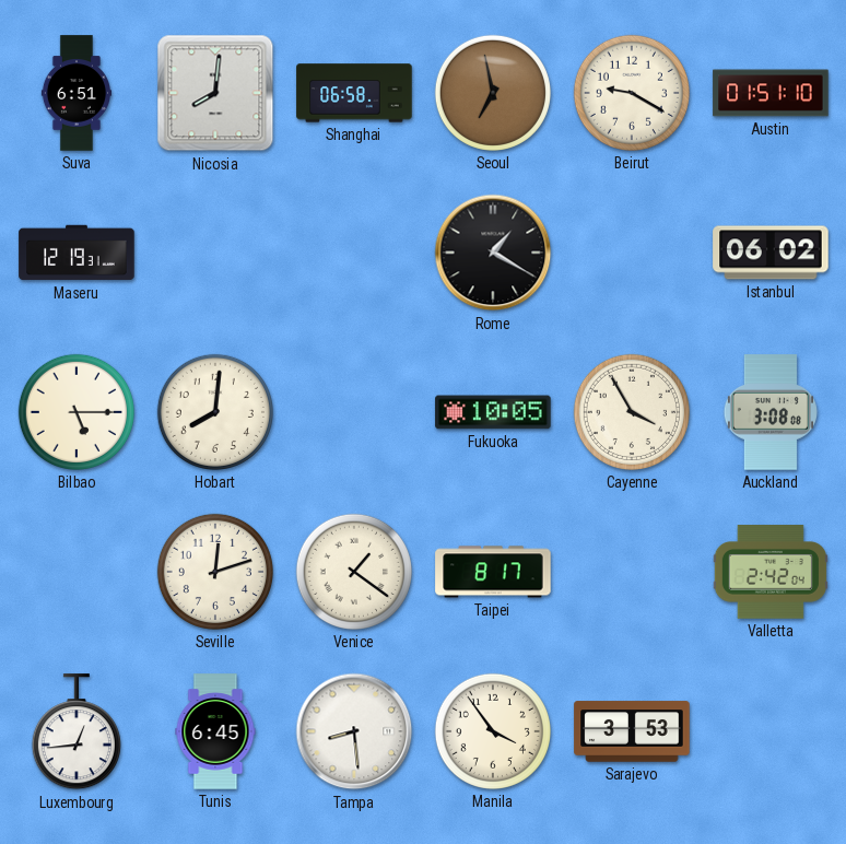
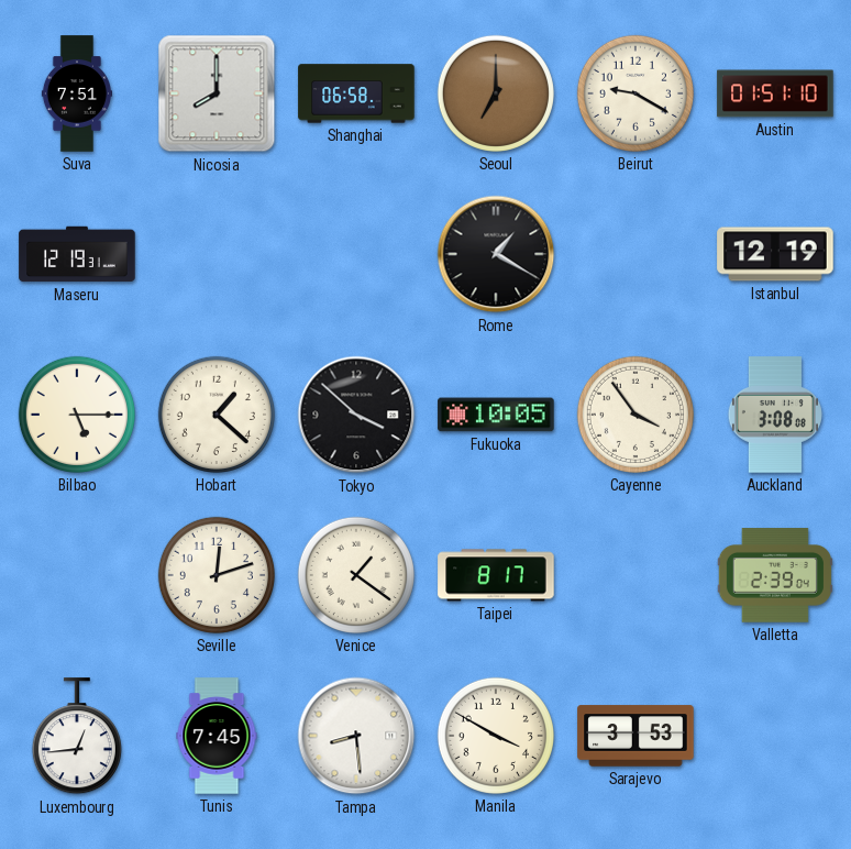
Suva: 6:51 -> 7:51
Nicosia: 8:01 -> 8:00
Seoul: 6:58 -> 7:00
Istanbul: 06:02 -> 12:19
Hobart: 8:01 -> 1:22
Tokyo: none -> 3:52
Cayenne: 3:55 -> 3:54
Valletta: 2:42 -> 2:39
Tunis: 6:45 -> 7:45
Manila: 3:54 -> 3:50
